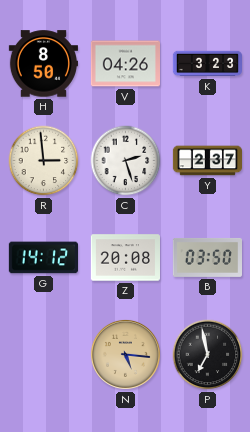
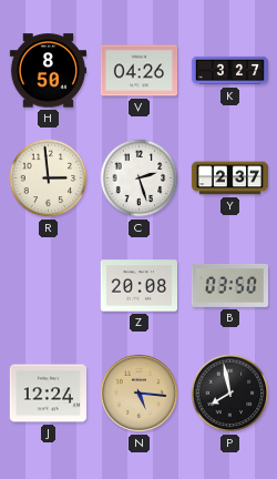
K: 3:23 -> 3:27
G: 14:12 -> none
J: none -> 12:24
P: 6:58 -> 7:58
